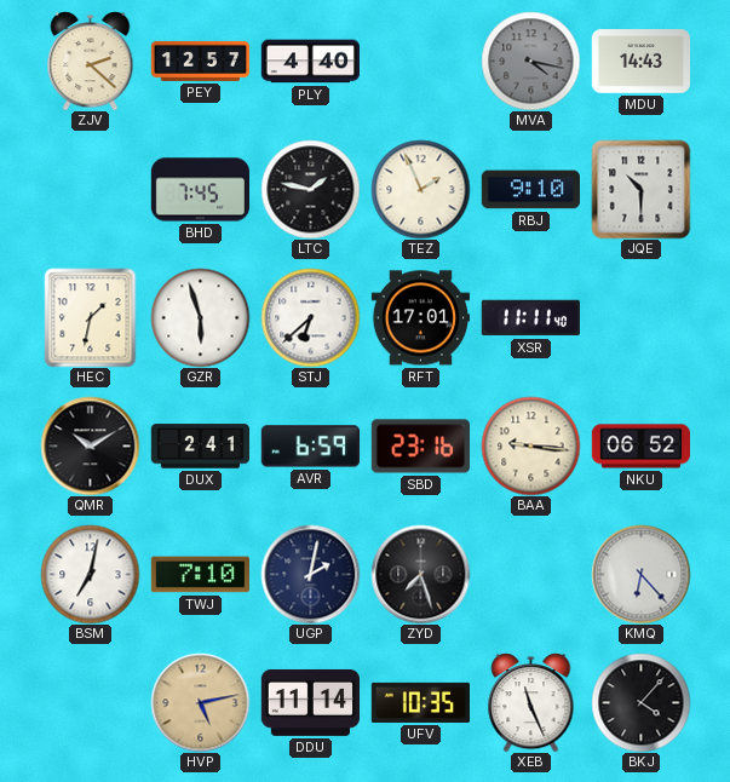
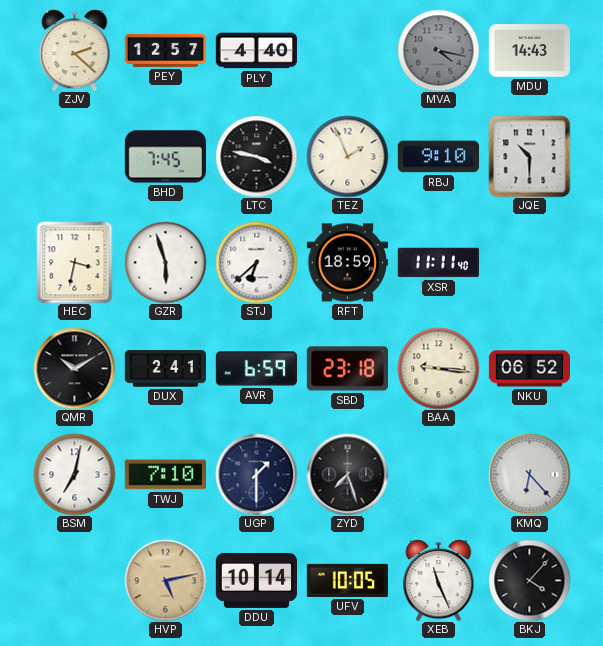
LTC: 1:47 -> 3:47
HEC: 1:32 -> 3:32
RFT: 17:01 -> 18:59
SBD: 23:16 -> 23:18
UGP: 2:02 -> 1:30
DDU: 11:14 -> 10:14
UFV: 10:35 -> 10:05
